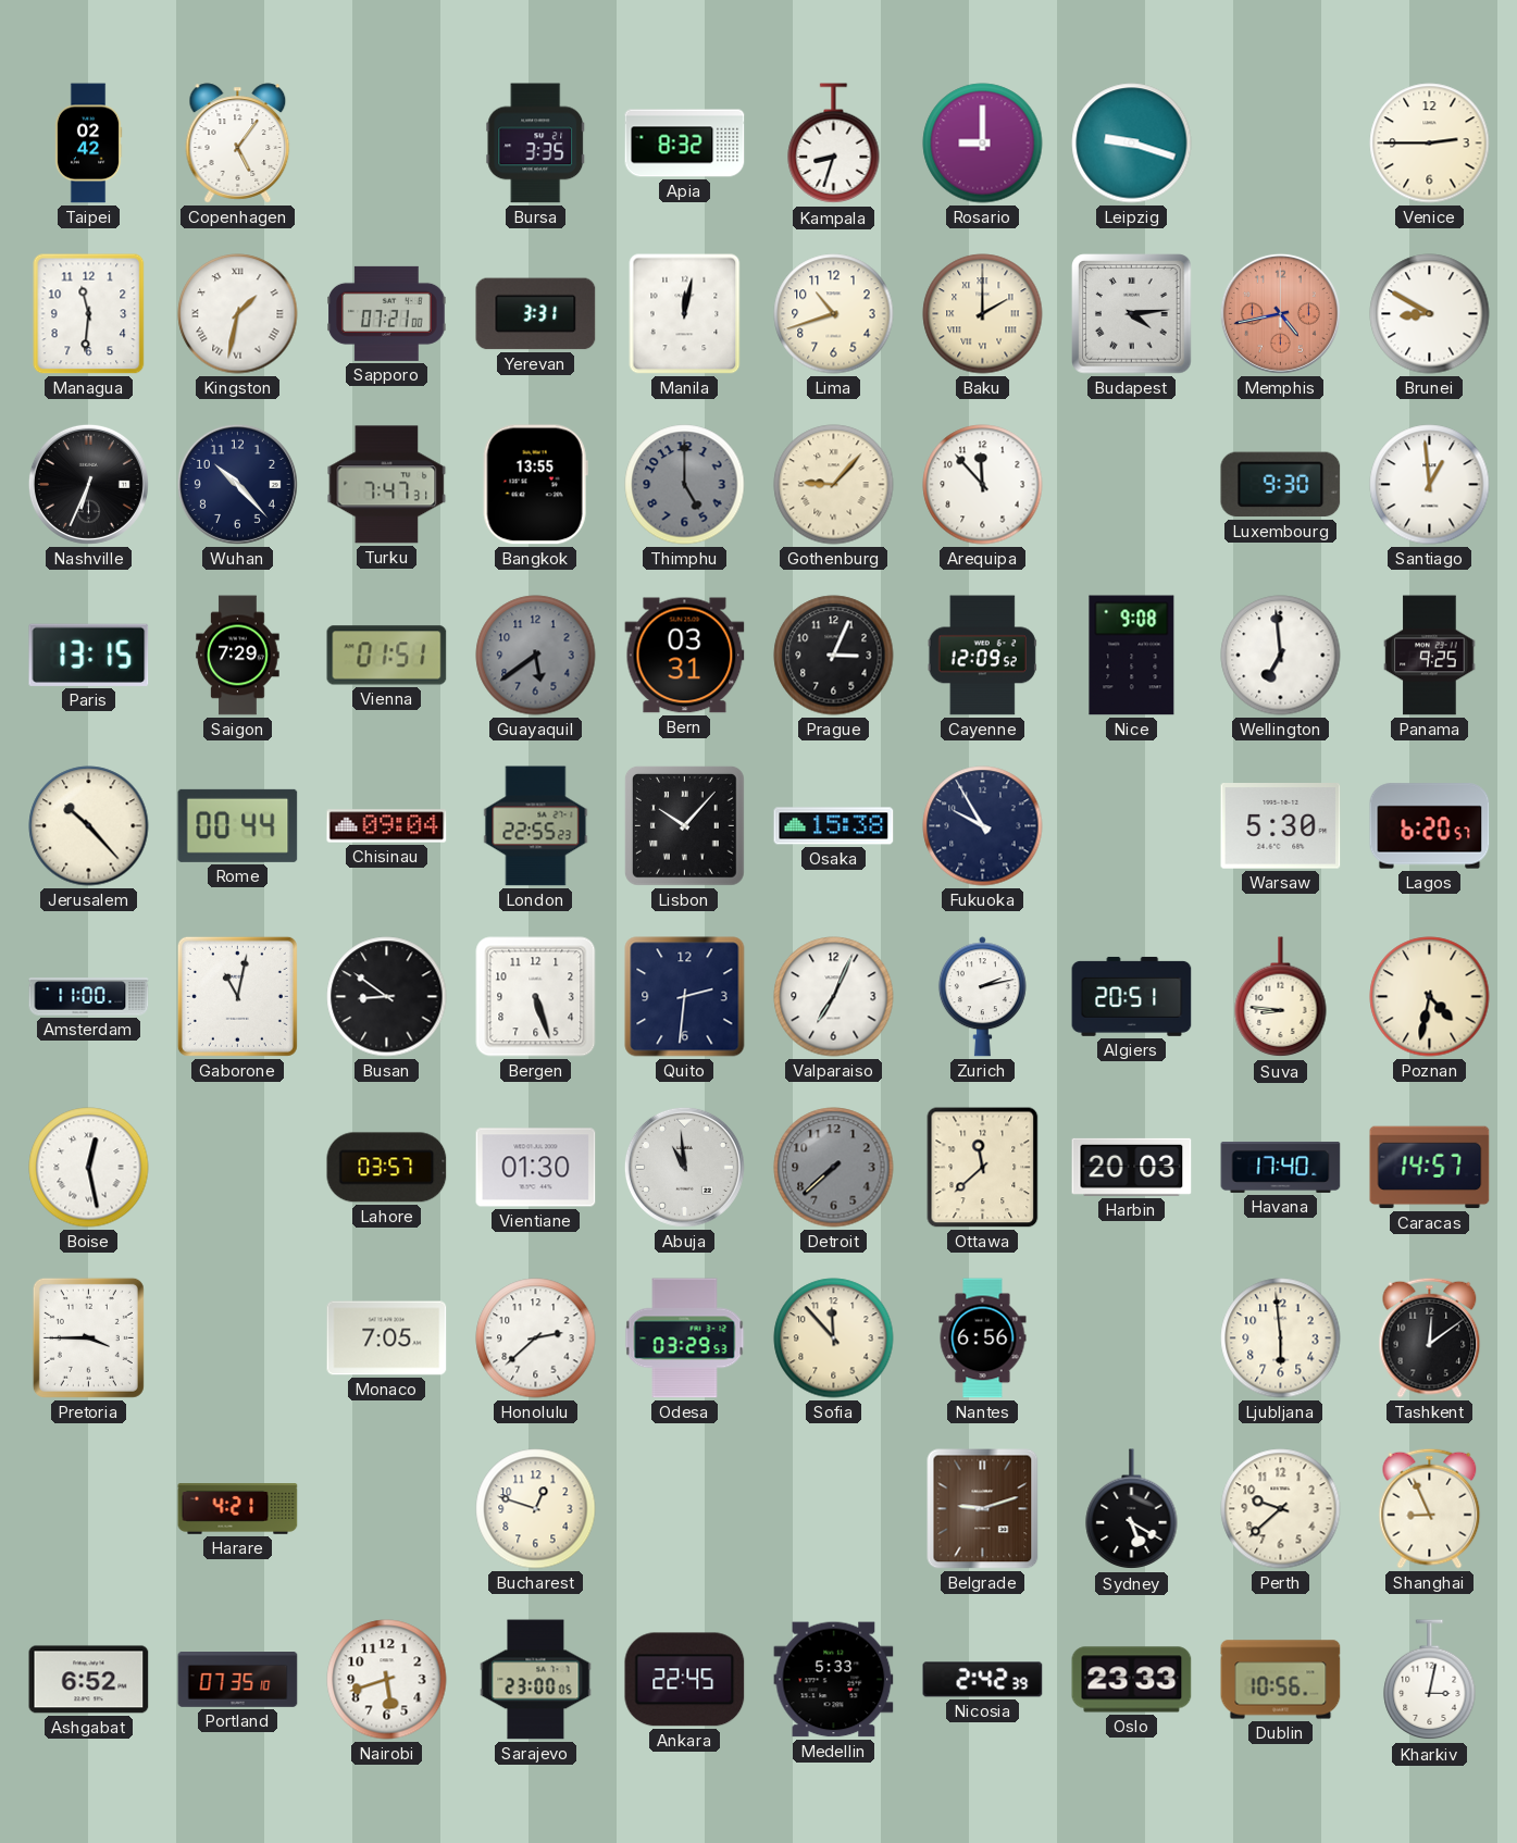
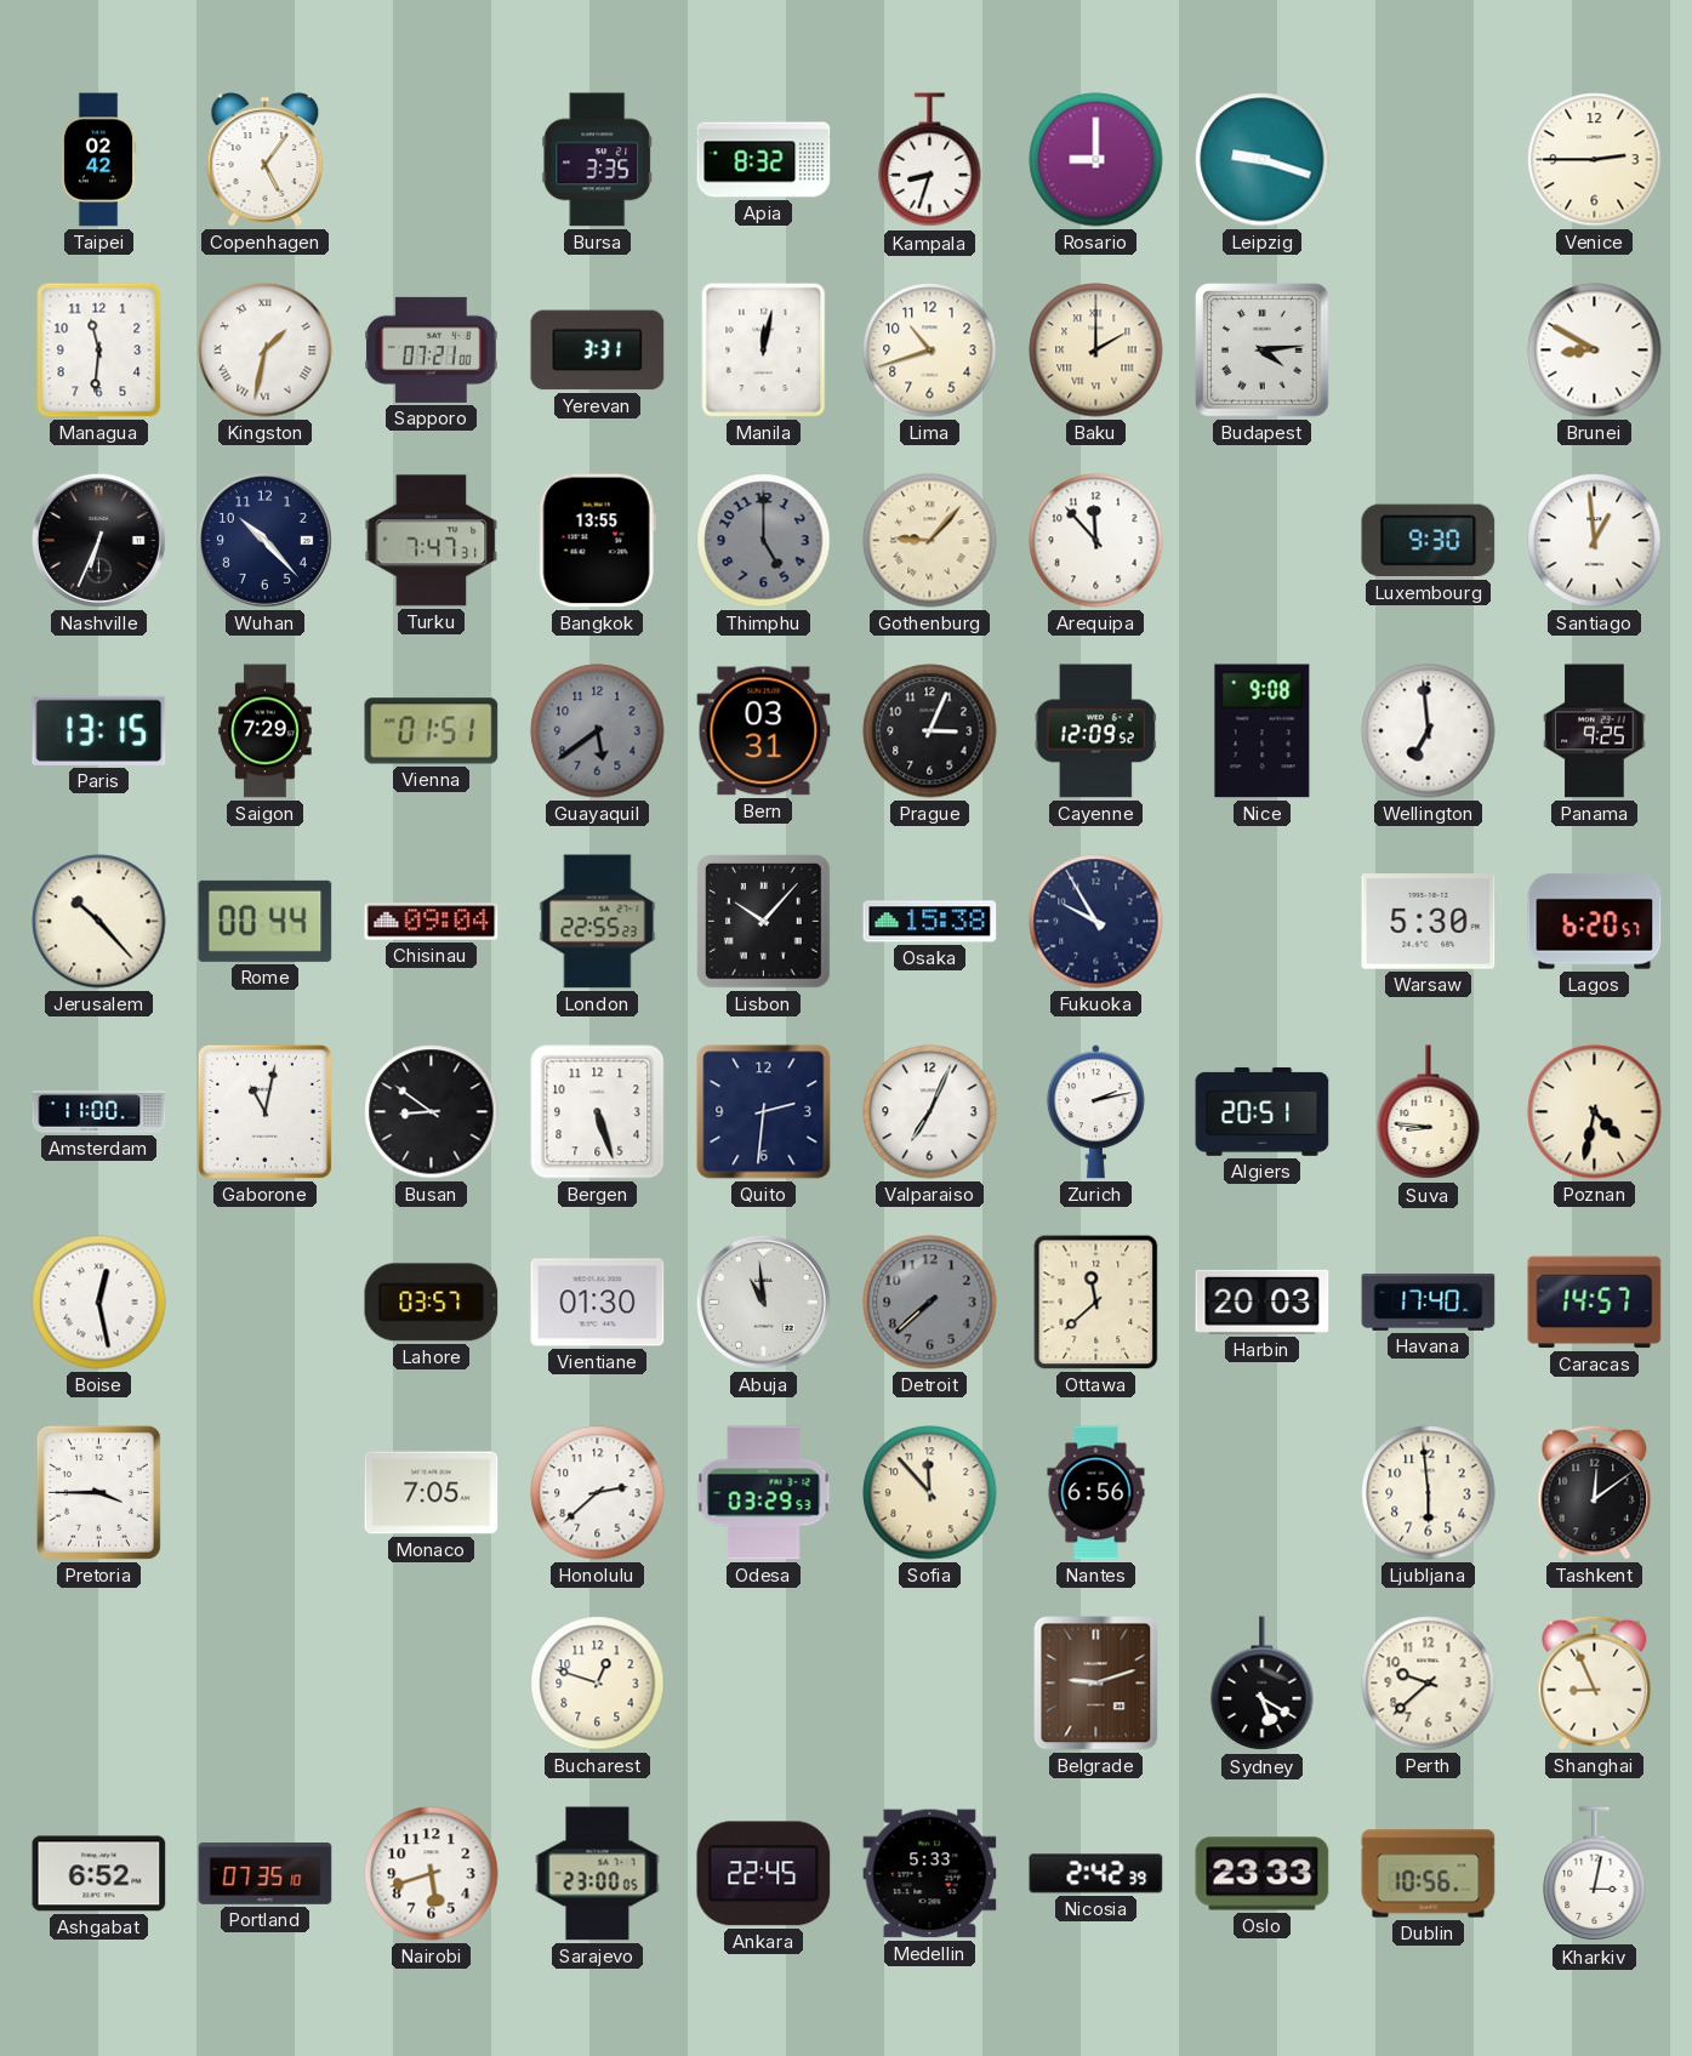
Memphis: 4:43 -> none
Harare: 4:21 -> none
